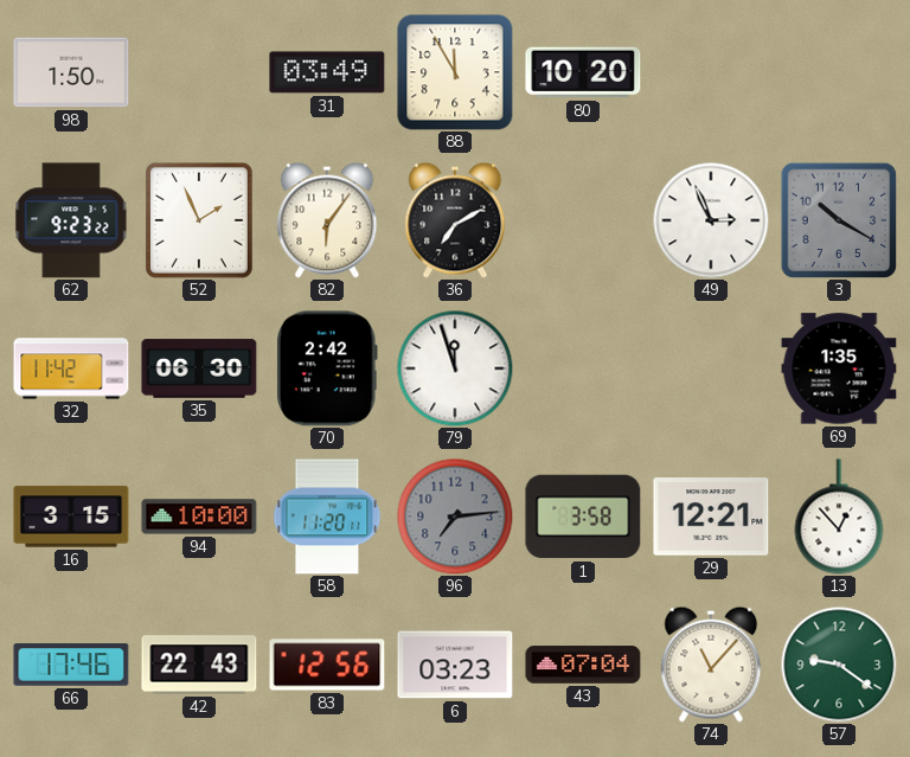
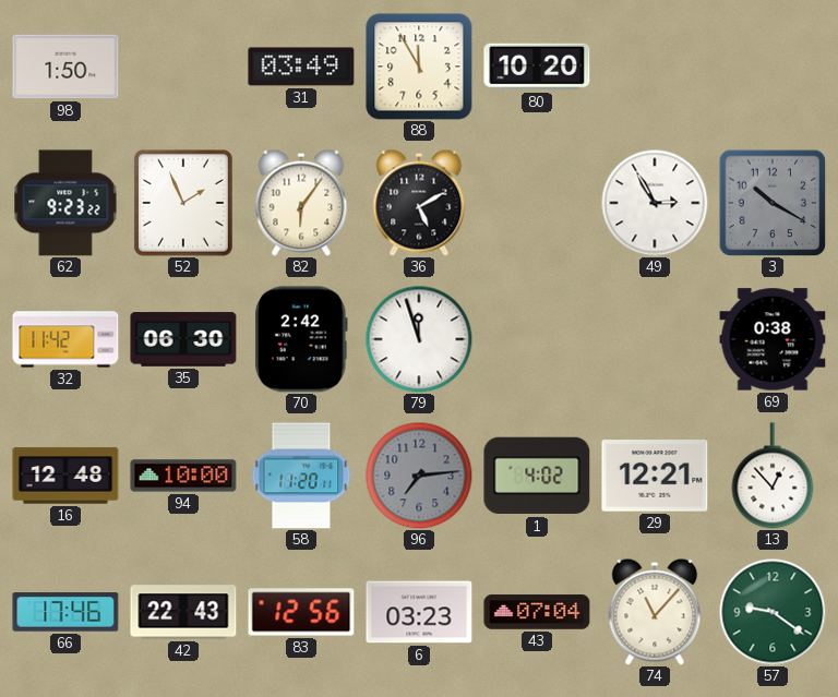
36: 7:10 -> 5:10
49: 2:56 -> 2:55
69: 1:35 -> 0:38
16: 3:15 -> 12:48
1: 3:58 -> 4:02
